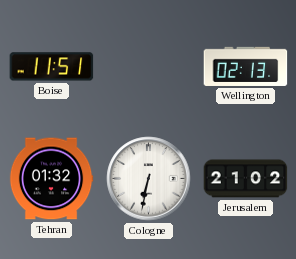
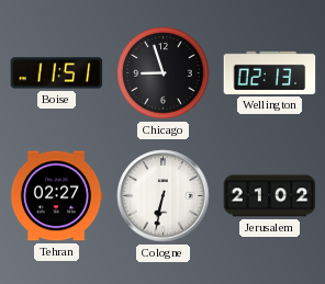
Chicago: none -> 8:57
Tehran: 01:32 -> 02:27
